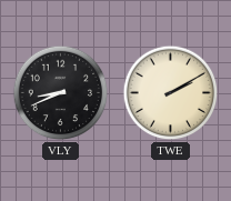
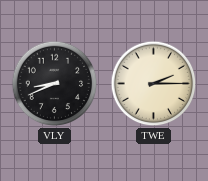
TWE: 2:10 -> 2:15
